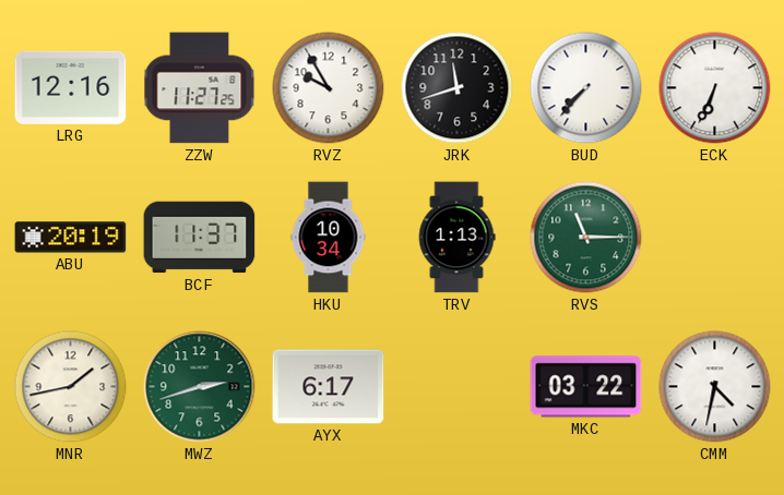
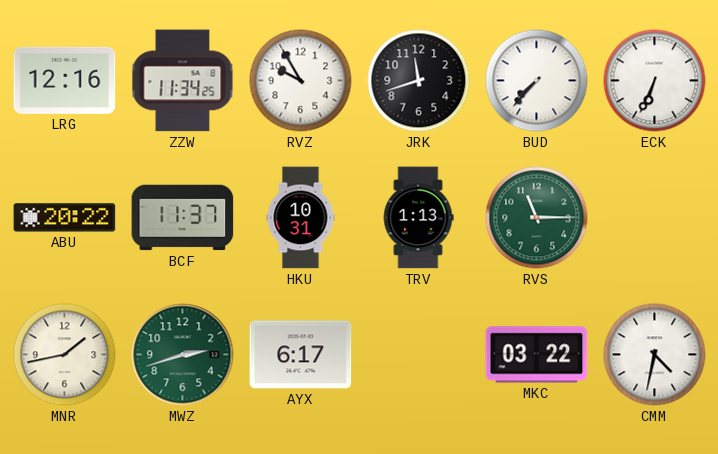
ZZW: 11:27 -> 11:34
ABU: 20:19 -> 20:22
HKU: 10:34 -> 10:31
